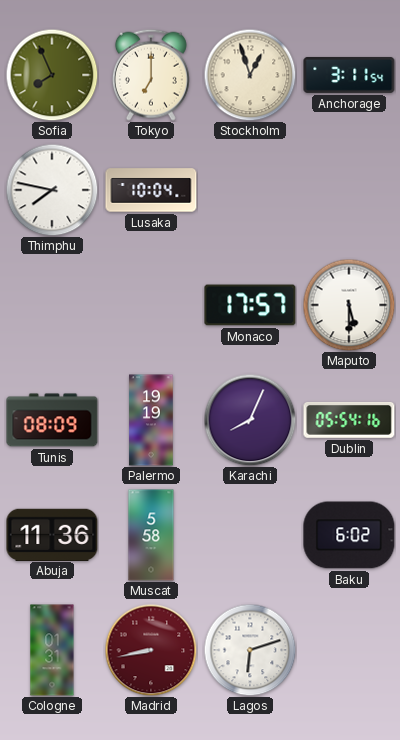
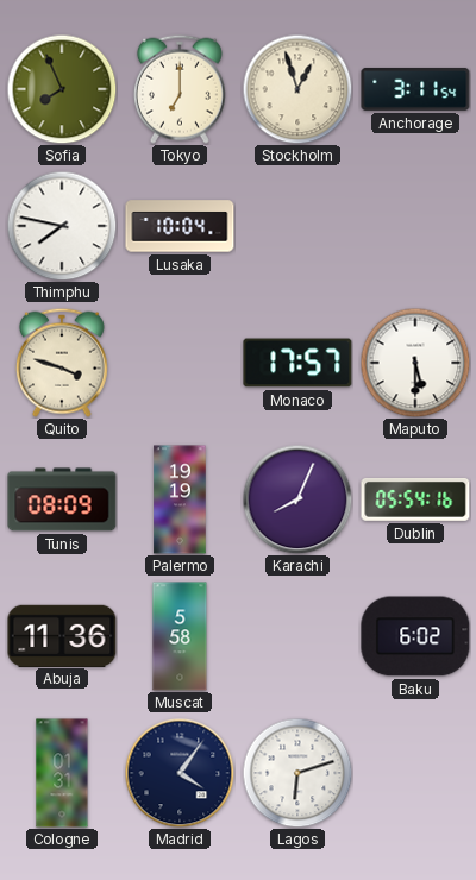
Quito: none -> 3:48
Madrid: 8:43 -> 4:06
Madrid dial: burgundy -> navy
